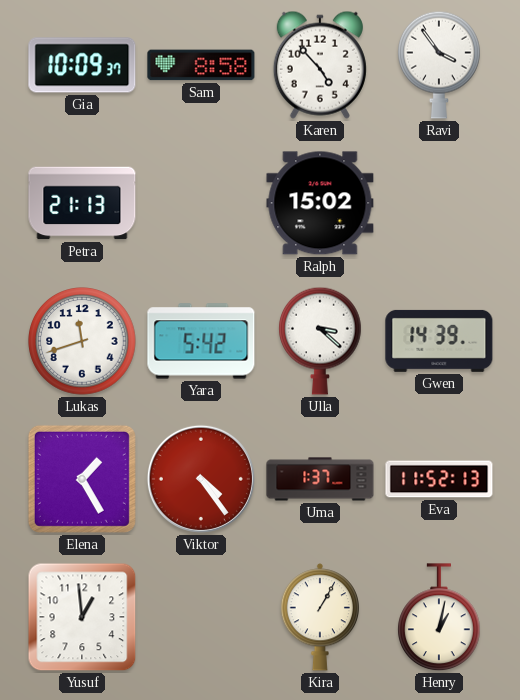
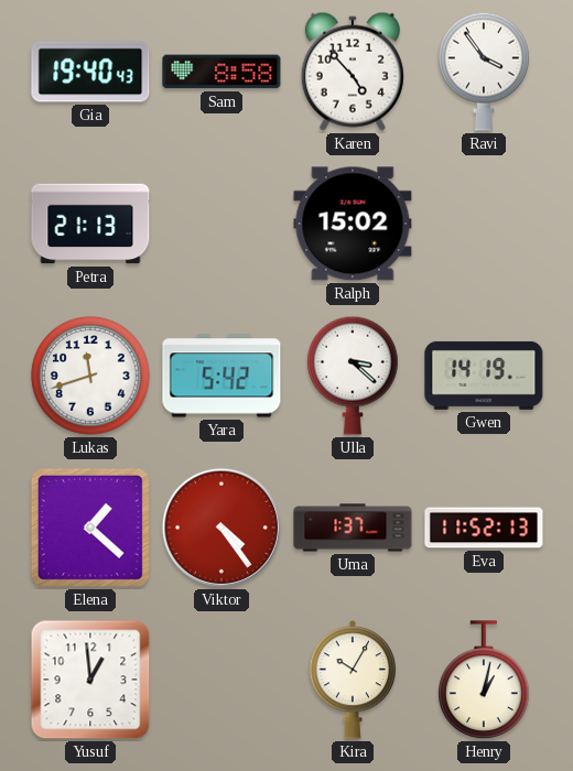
Gia: 10:09 -> 19:40
Gwen: 14:39 -> 14:19
Elena: 1:25 -> 1:22
Kira: 1:05 -> 10:05
